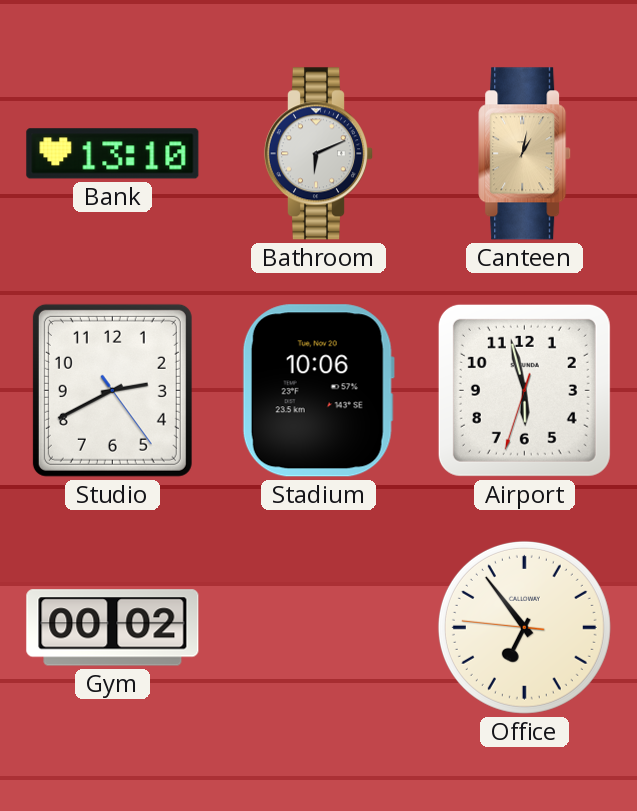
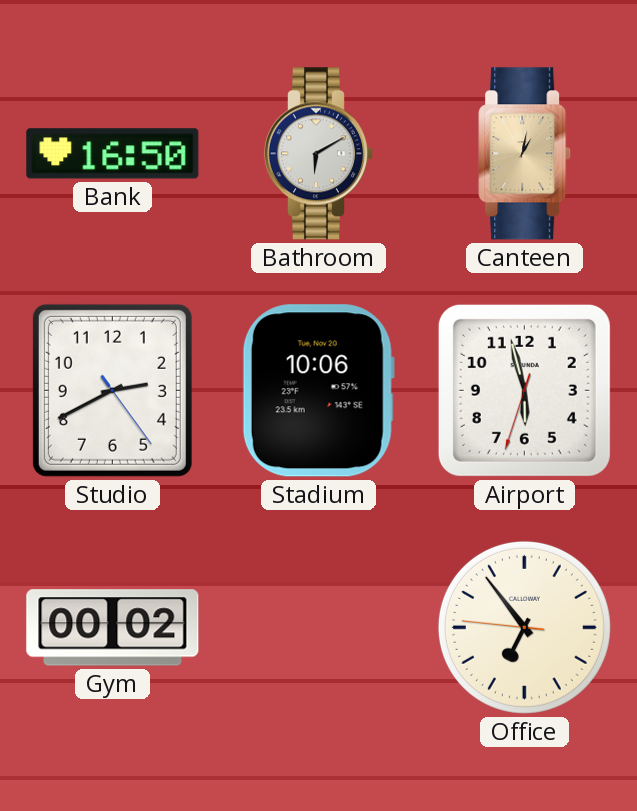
Bank: 13:10 -> 16:50
Bathroom: 6:11 -> 6:10
